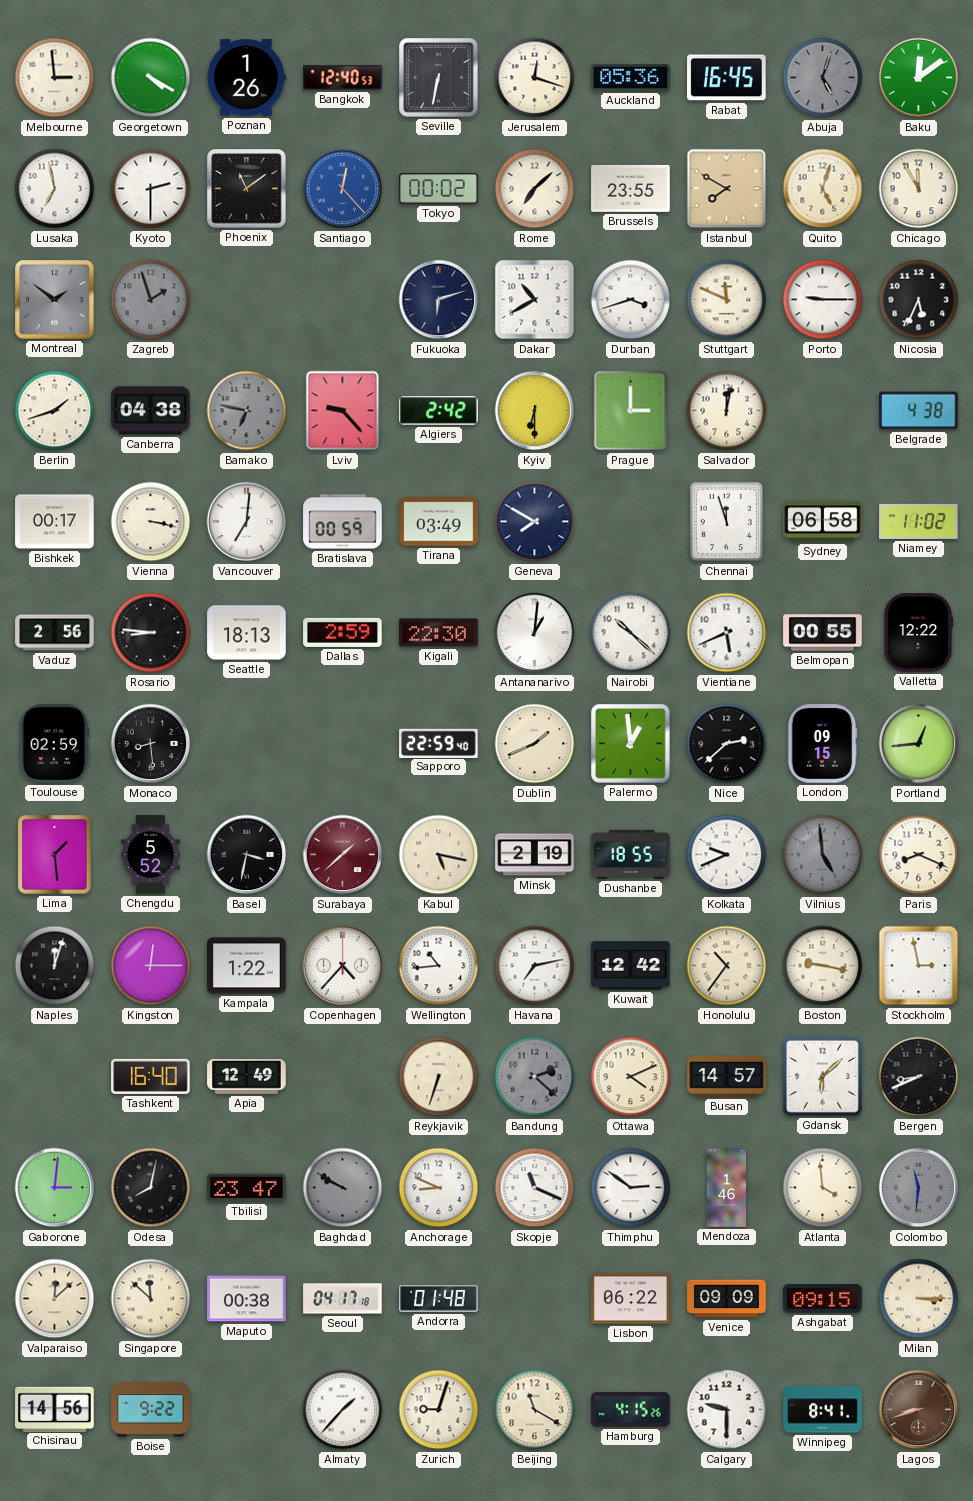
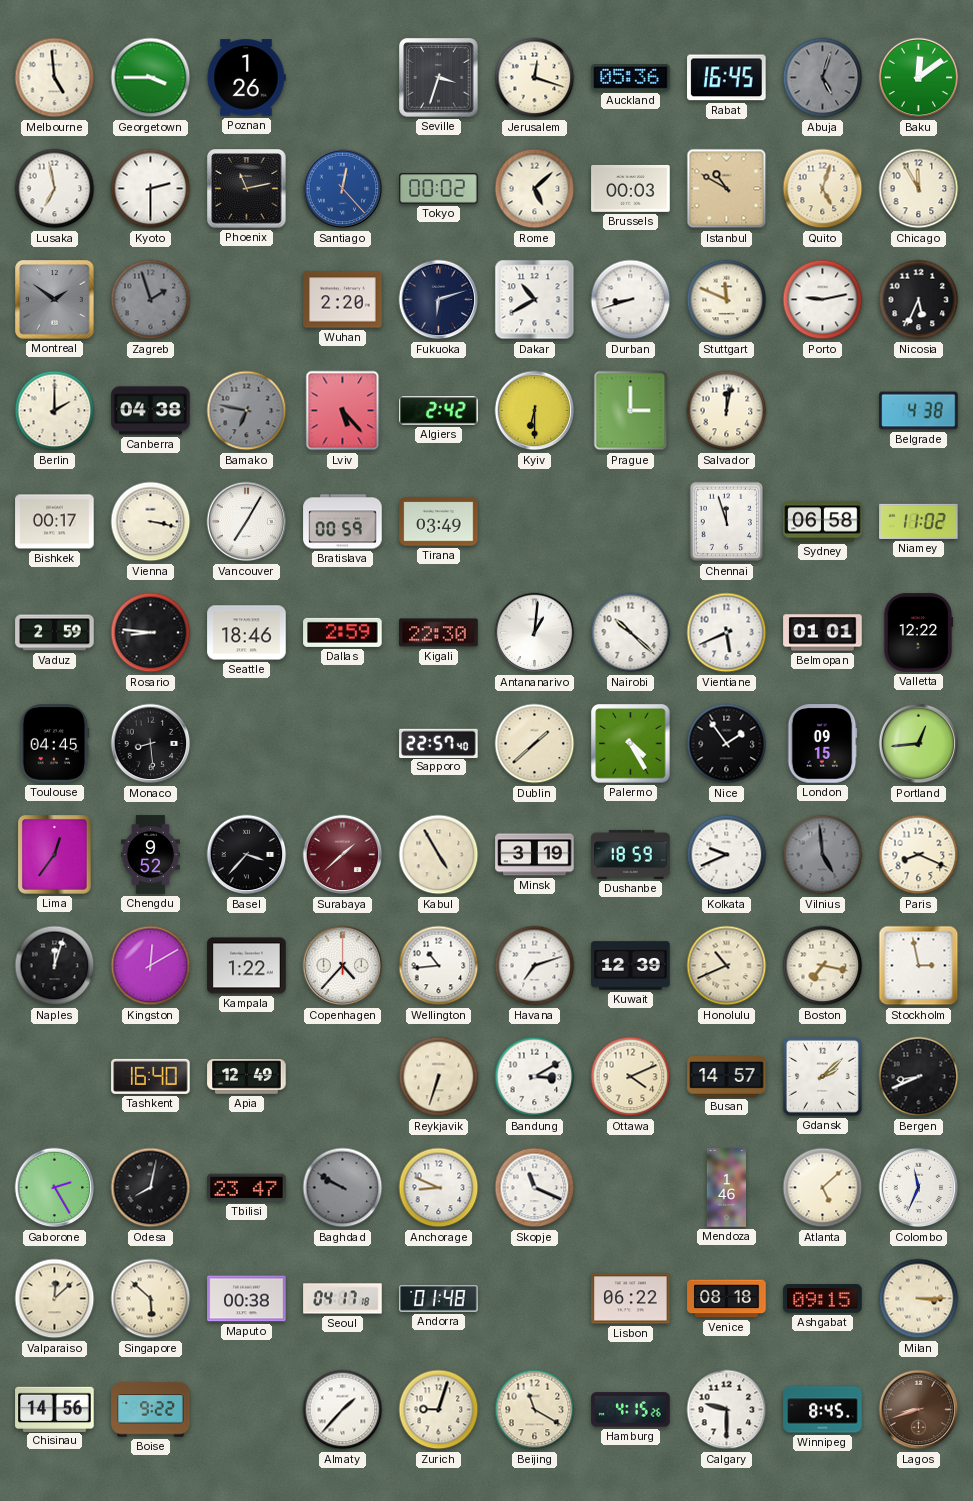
Melbourne: 2:59 -> 4:59
Georgetown: 4:20 -> 3:45
Bangkok: 12:40 -> none
Seville: 6:32 -> 3:33
Phoenix: 11:09 -> 11:13
Rome: 7:08 -> 5:08
Brussels: 23:55 -> 00:03
Istanbul: 7:50 -> 10:50
Wuhan: none -> 2:20
Durban: 3:42 -> 8:42
Porto: 9:15 -> 9:13
Berlin: 1:42 -> 2:00
Lviv: 9:23 -> 5:23
Vancouver: 7:01 -> 7:05
Geneva: 7:50 -> none
Vaduz: 2:56 -> 2:59
Seattle: 18:13 -> 18:46
Belmopan: 00:55 -> 01:01
Toulouse: 02:59 -> 04:45
Sapporo: 22:59 -> 22:57
Dublin: 1:41 -> 1:38
Palermo: 12:59 -> 4:25
Nice: 2:38 -> 1:54
Lima: 1:29 -> 12:36
Chengdu: 5:52 -> 9:52
Basel: 3:32 -> 3:37
Kabul: 5:17 -> 4:55
Minsk: 2:19 -> 3:19
Dushanbe: 18:55 -> 18:59
Kingston: 12:15 -> 12:10
Havana: 7:13 -> 7:12
Kuwait: 12:42 -> 12:39
Honolulu: 10:36 -> 10:41
Boston: 9:17 -> 7:17
Bandung: 2:22 -> 3:10
Bandung dial: grey -> white
Gdansk: 6:08 -> 2:08
Gaborone: 3:01 -> 2:25
Thimphu: 2:51 -> none
Atlanta: 3:59 -> 5:08
Colombo: 11:31 -> 11:34
Colombo dial: grey -> white
Singapore: 11:52 -> 5:52
Venice: 09:09 -> 08:18
Winnipeg: 8:41 -> 8:45
